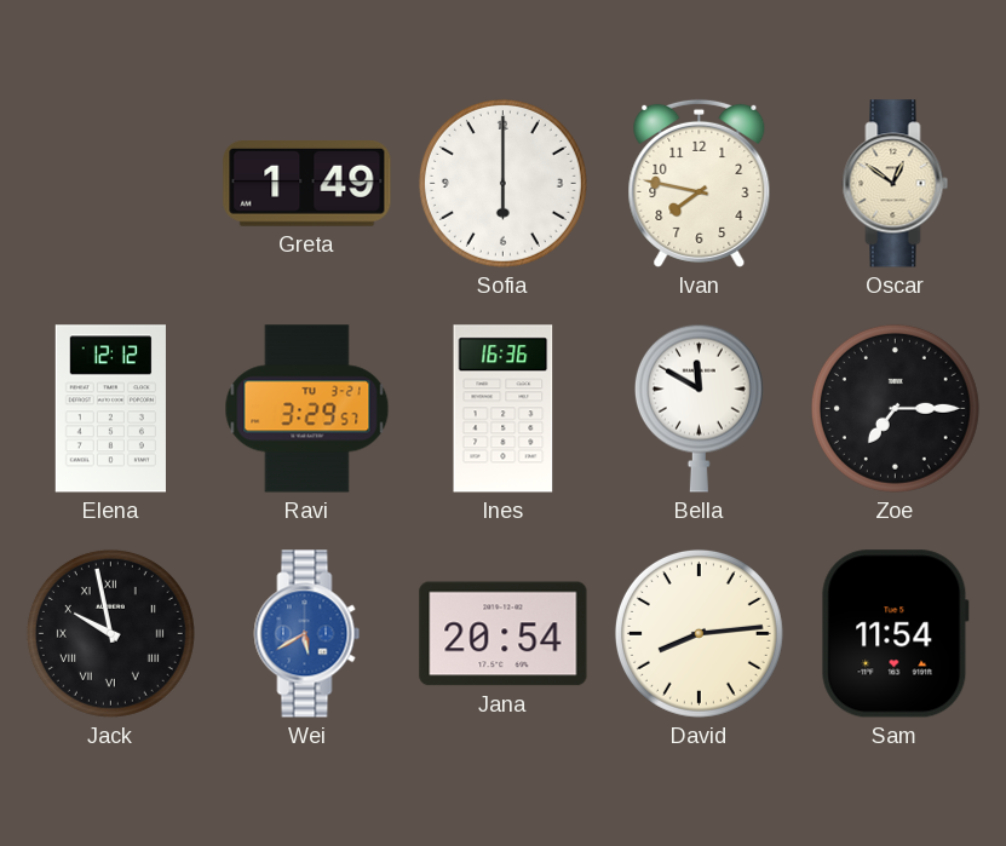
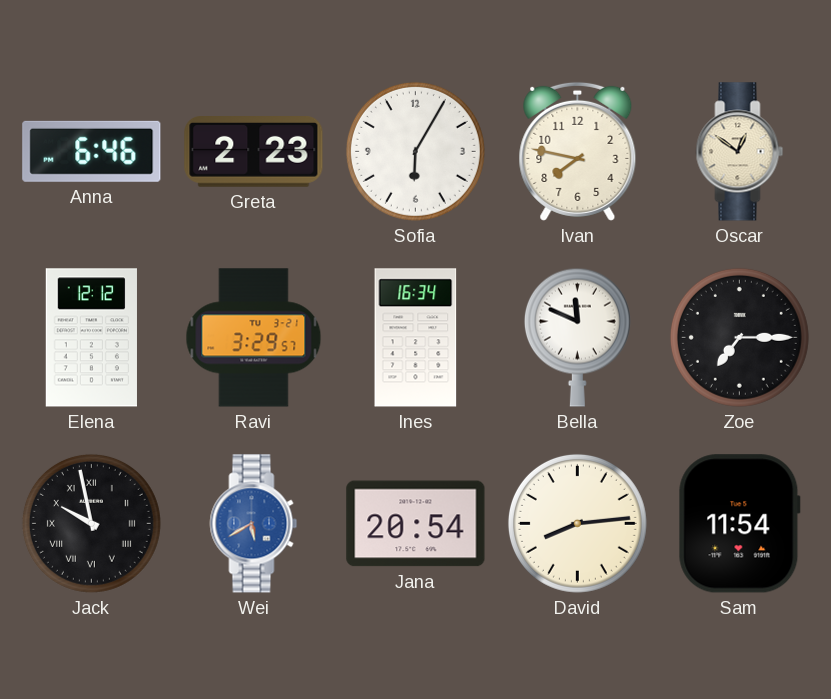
Anna: none -> 6:46
Greta: 1:49 -> 2:23
Sofia: 6:00 -> 6:05
Ines: 16:36 -> 16:34
Bella: 11:50 -> 11:49
